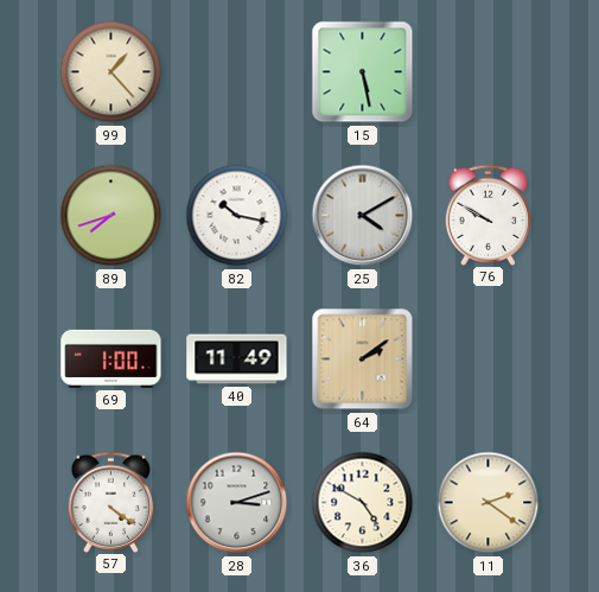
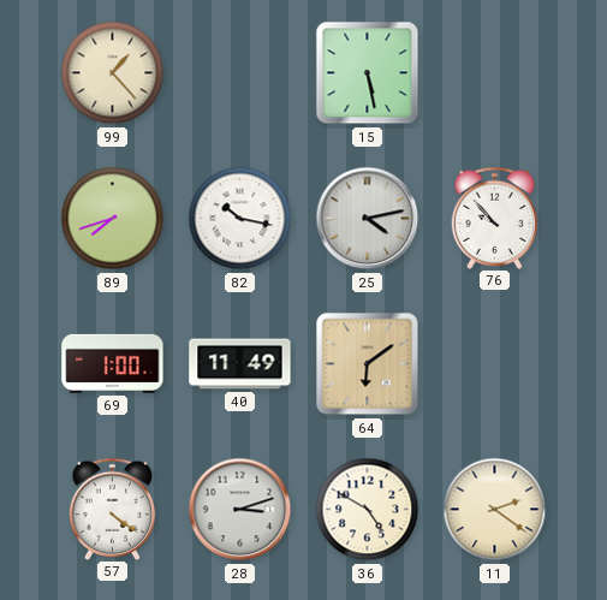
25: 4:10 -> 4:13
76: 9:50 -> 9:53
64: 2:09 -> 6:09
